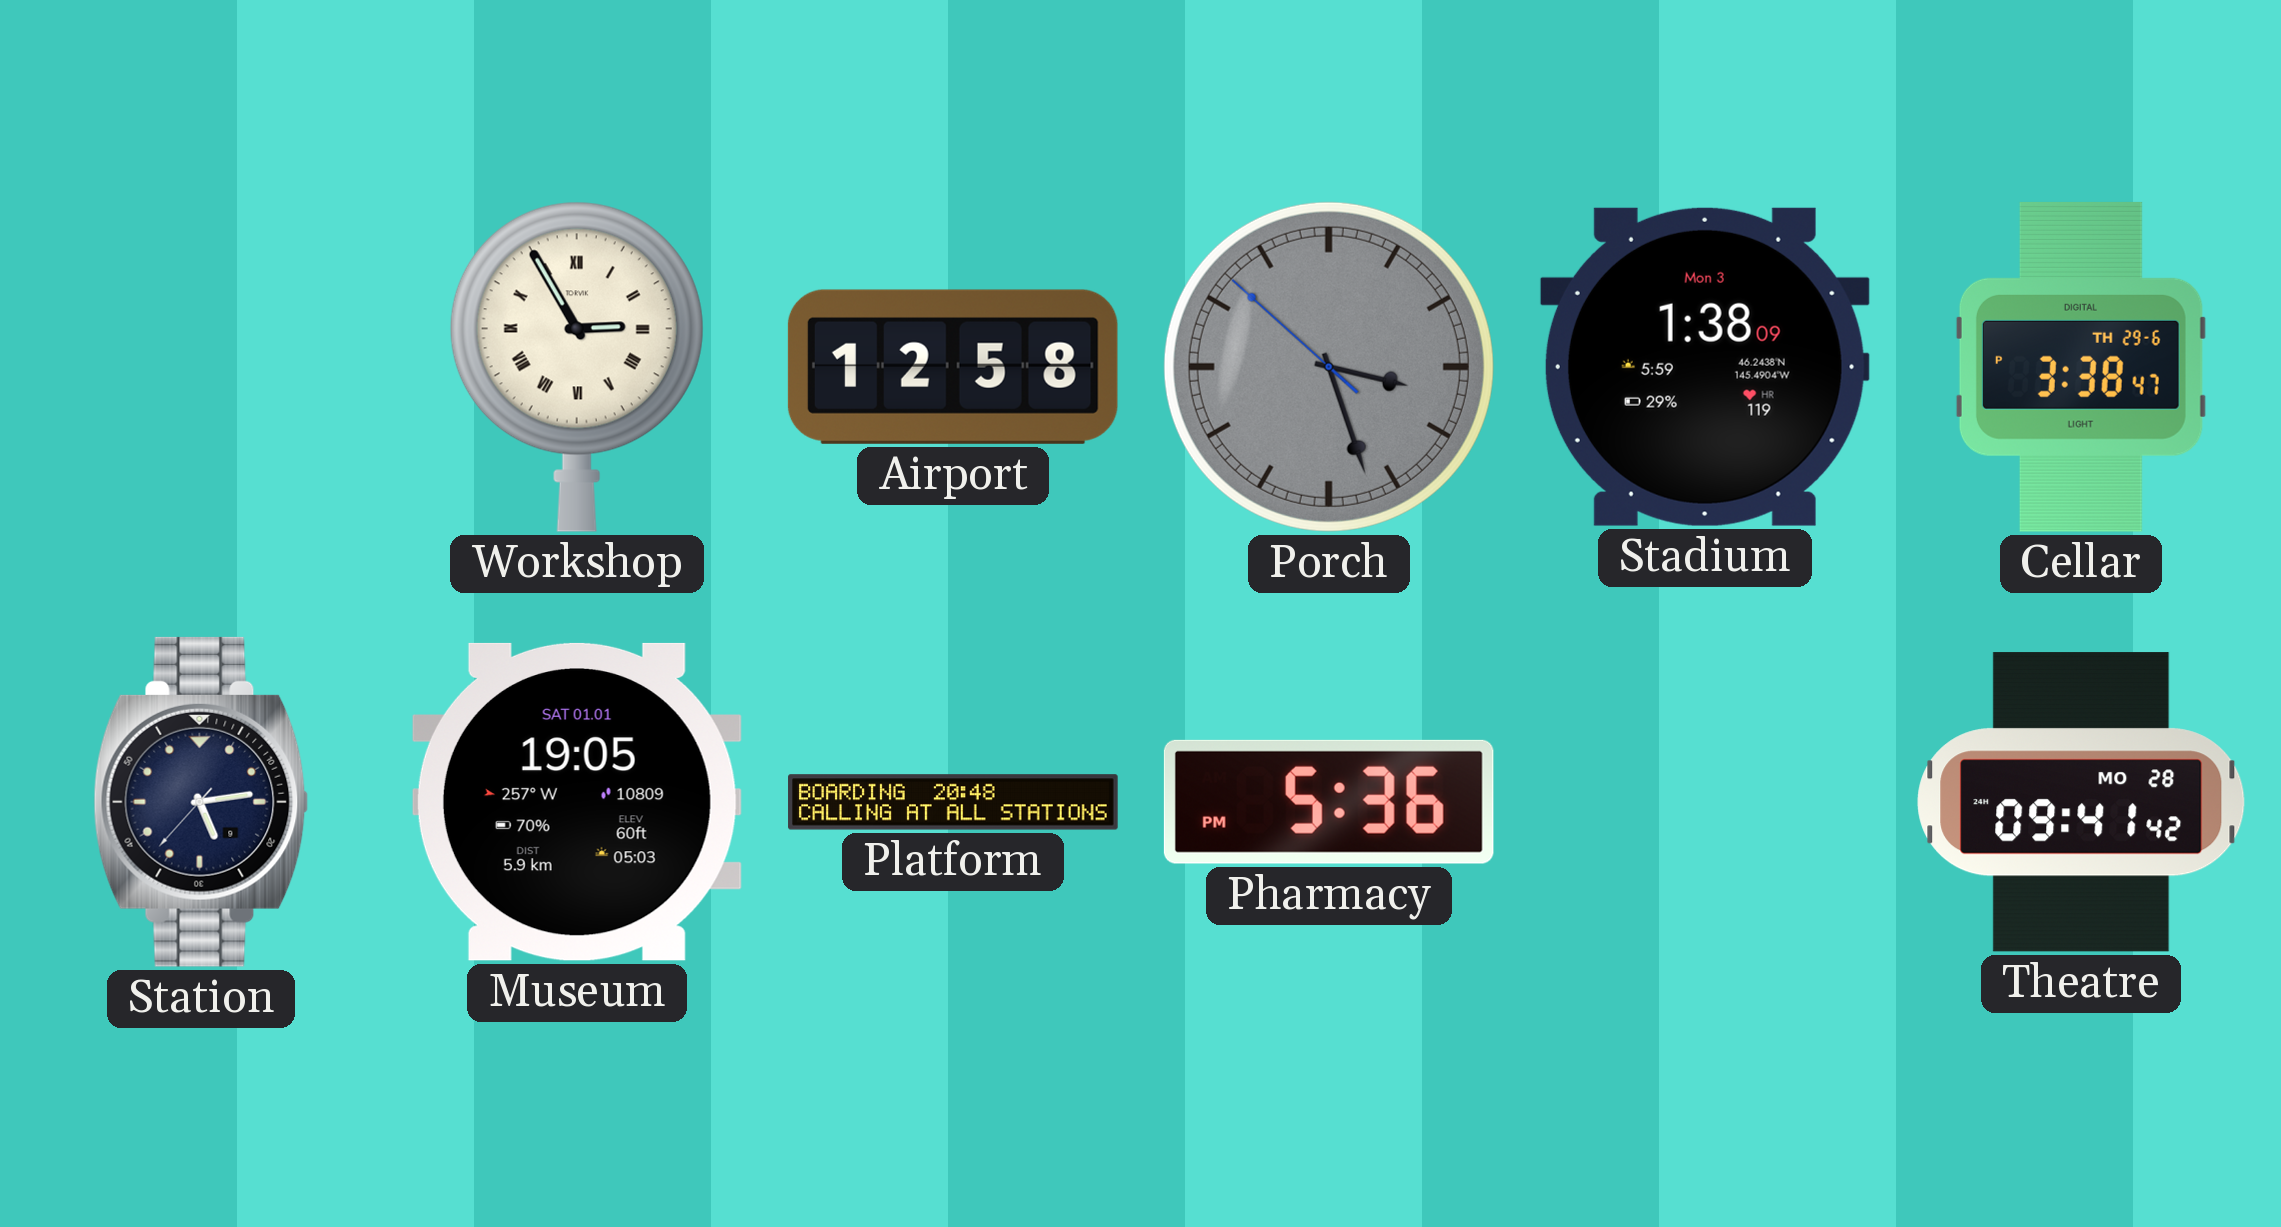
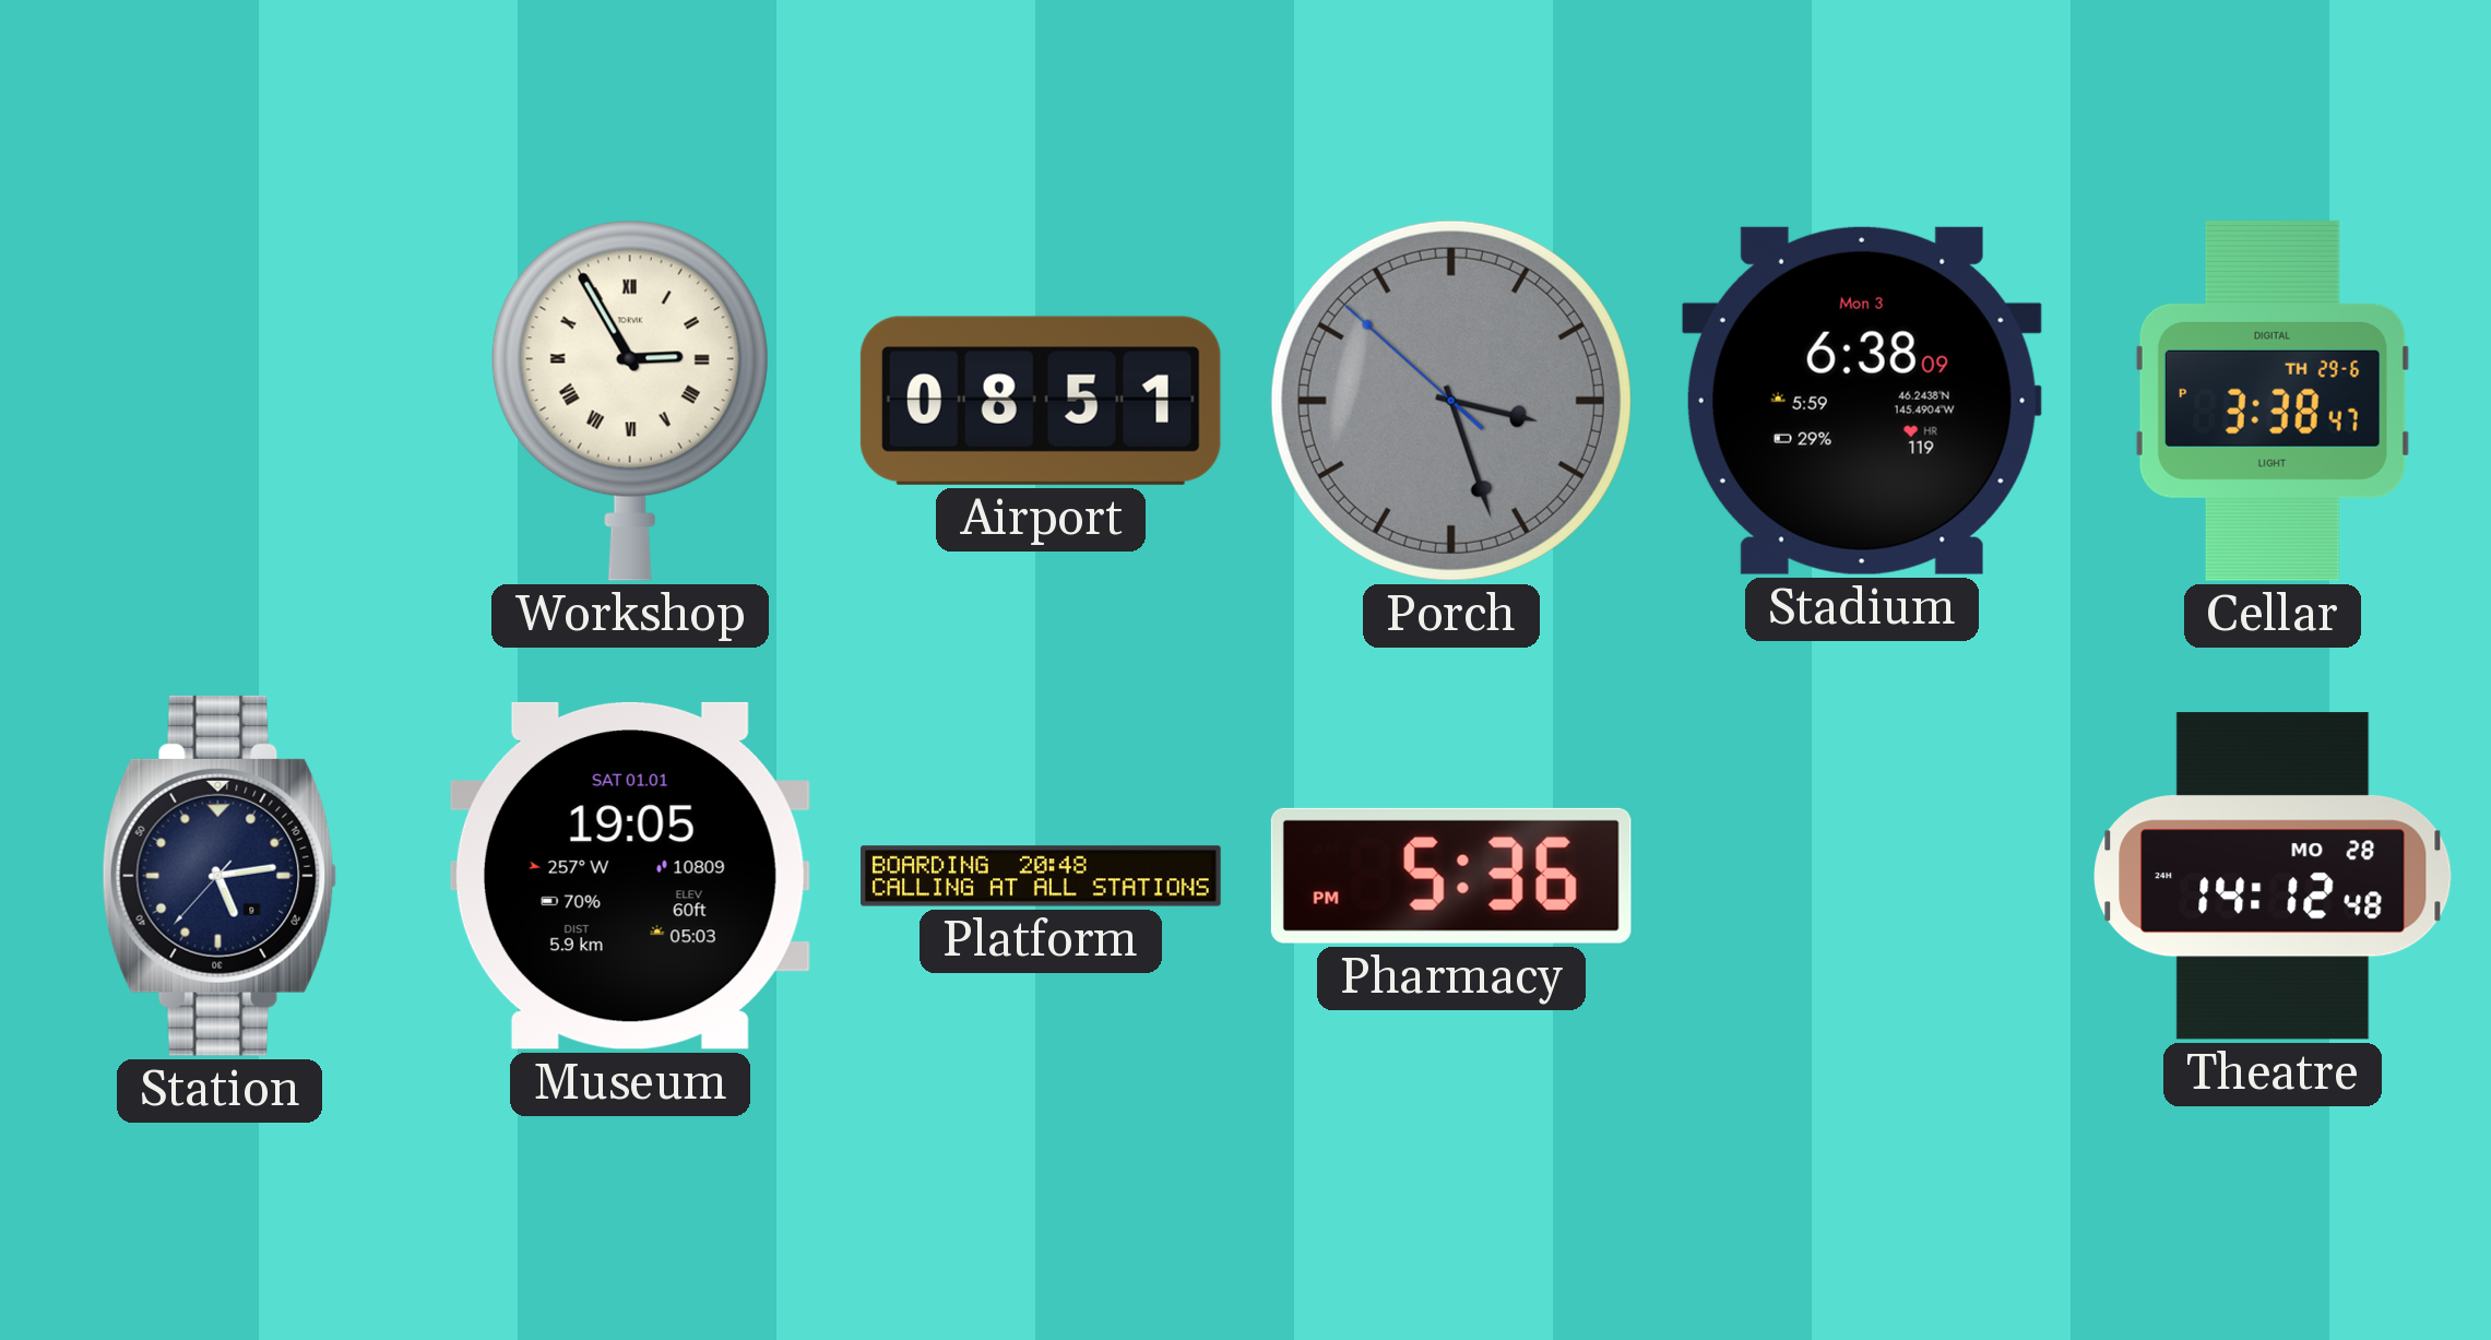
Airport: 12:58 -> 08:51
Stadium: 1:38 -> 6:38
Theatre: 09:41 -> 14:12
